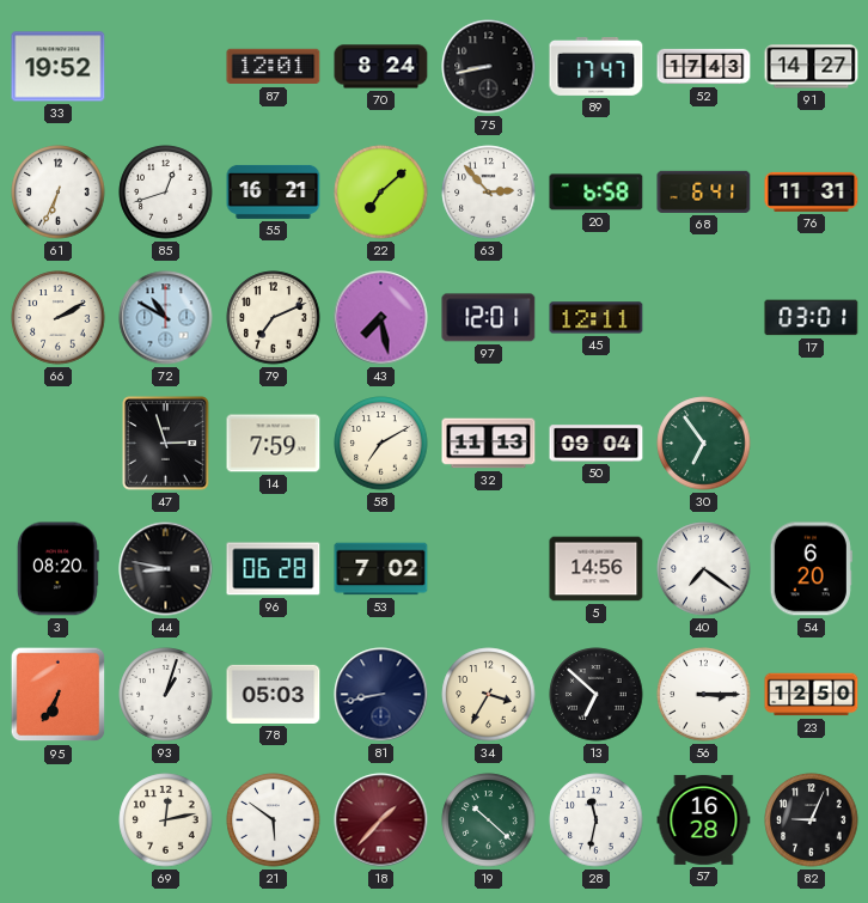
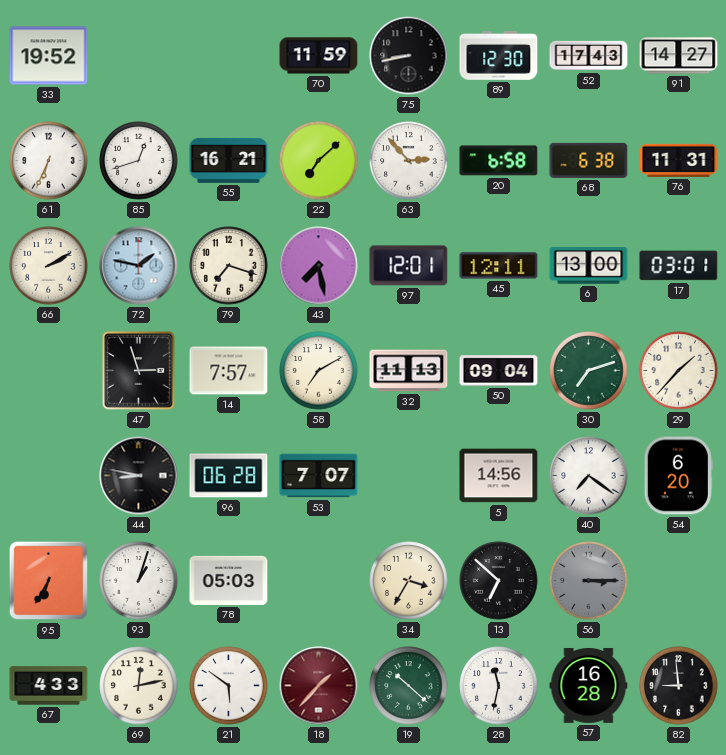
87: 12:01 -> none
70: 8:24 -> 11:59
89: 17:47 -> 12:30
68: 6:41 -> 6:38
72: 10:50 -> 1:47
79: 7:11 -> 7:18
6: none -> 13:00
14: 7:59 -> 7:57
30: 6:54 -> 7:12
29: none -> 1:37
3: 08:20 -> none
53: 7:02 -> 7:07
81: 8:43 -> none
56 dial: white -> grey
23: 12:50 -> none
67: none -> 4:33
82: 9:04 -> 8:59
